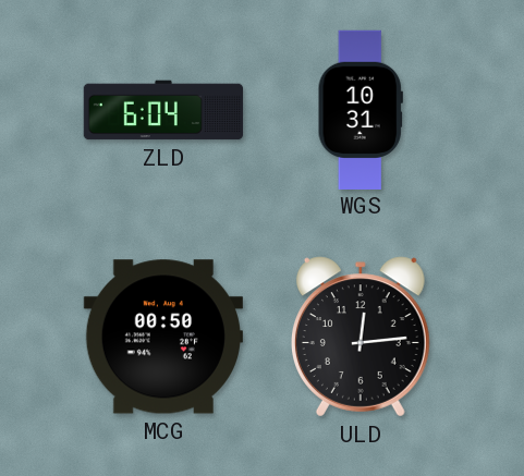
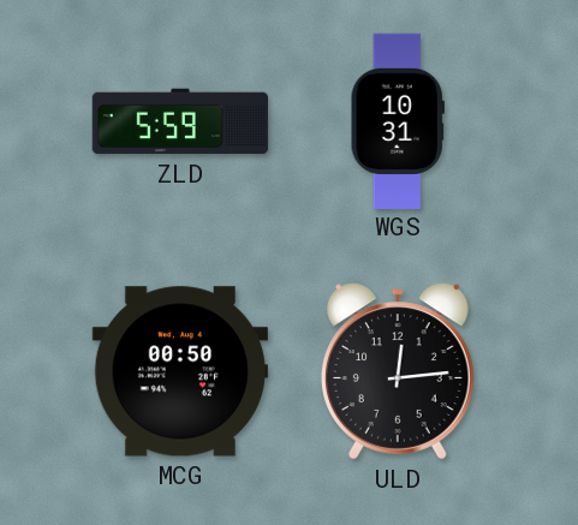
ZLD: 6:04 -> 5:59
